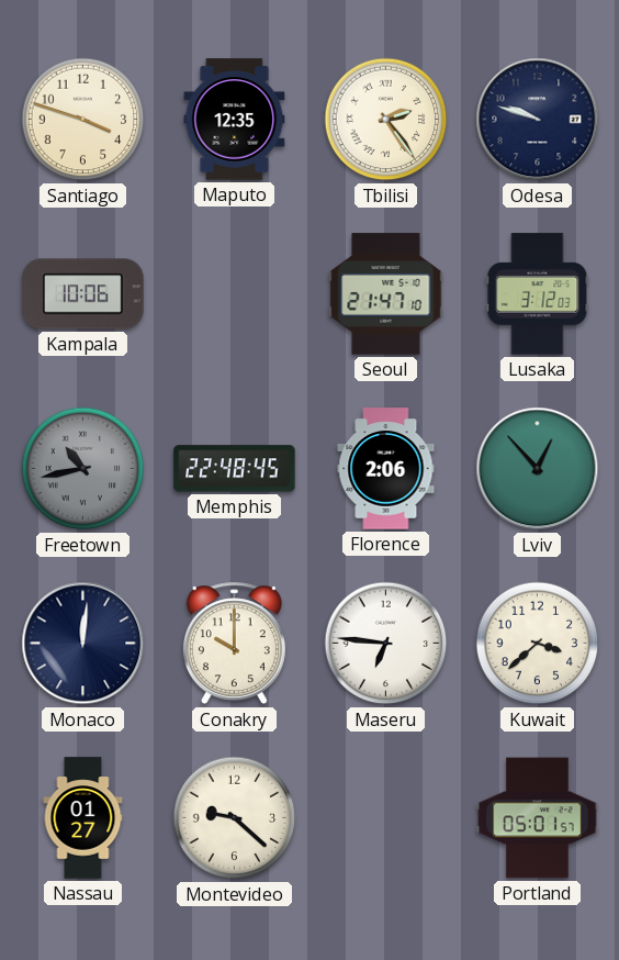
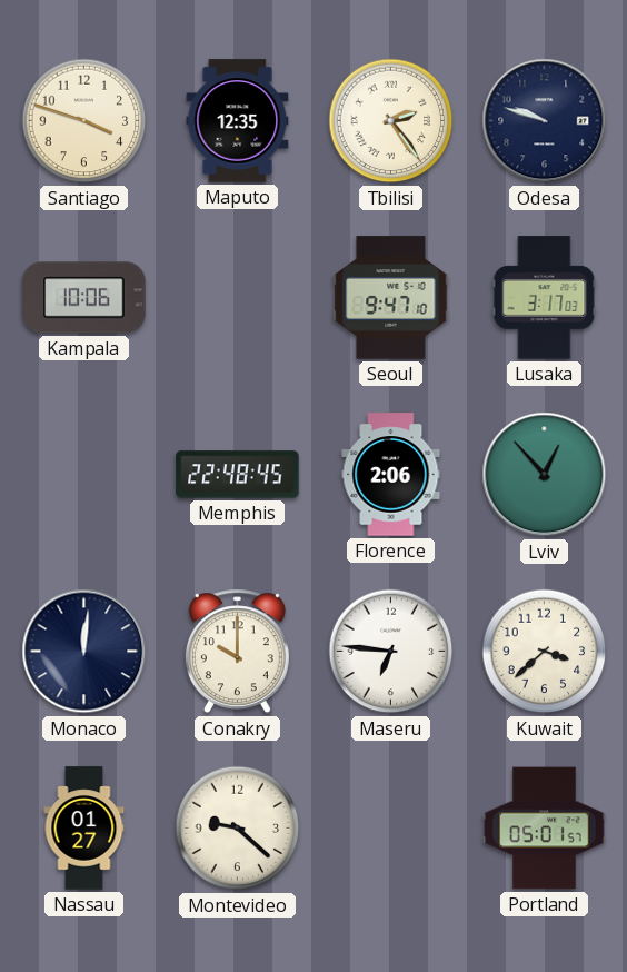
Seoul: 21:47 -> 9:47
Lusaka: 3:12 -> 3:17
Freetown: 10:43 -> none
